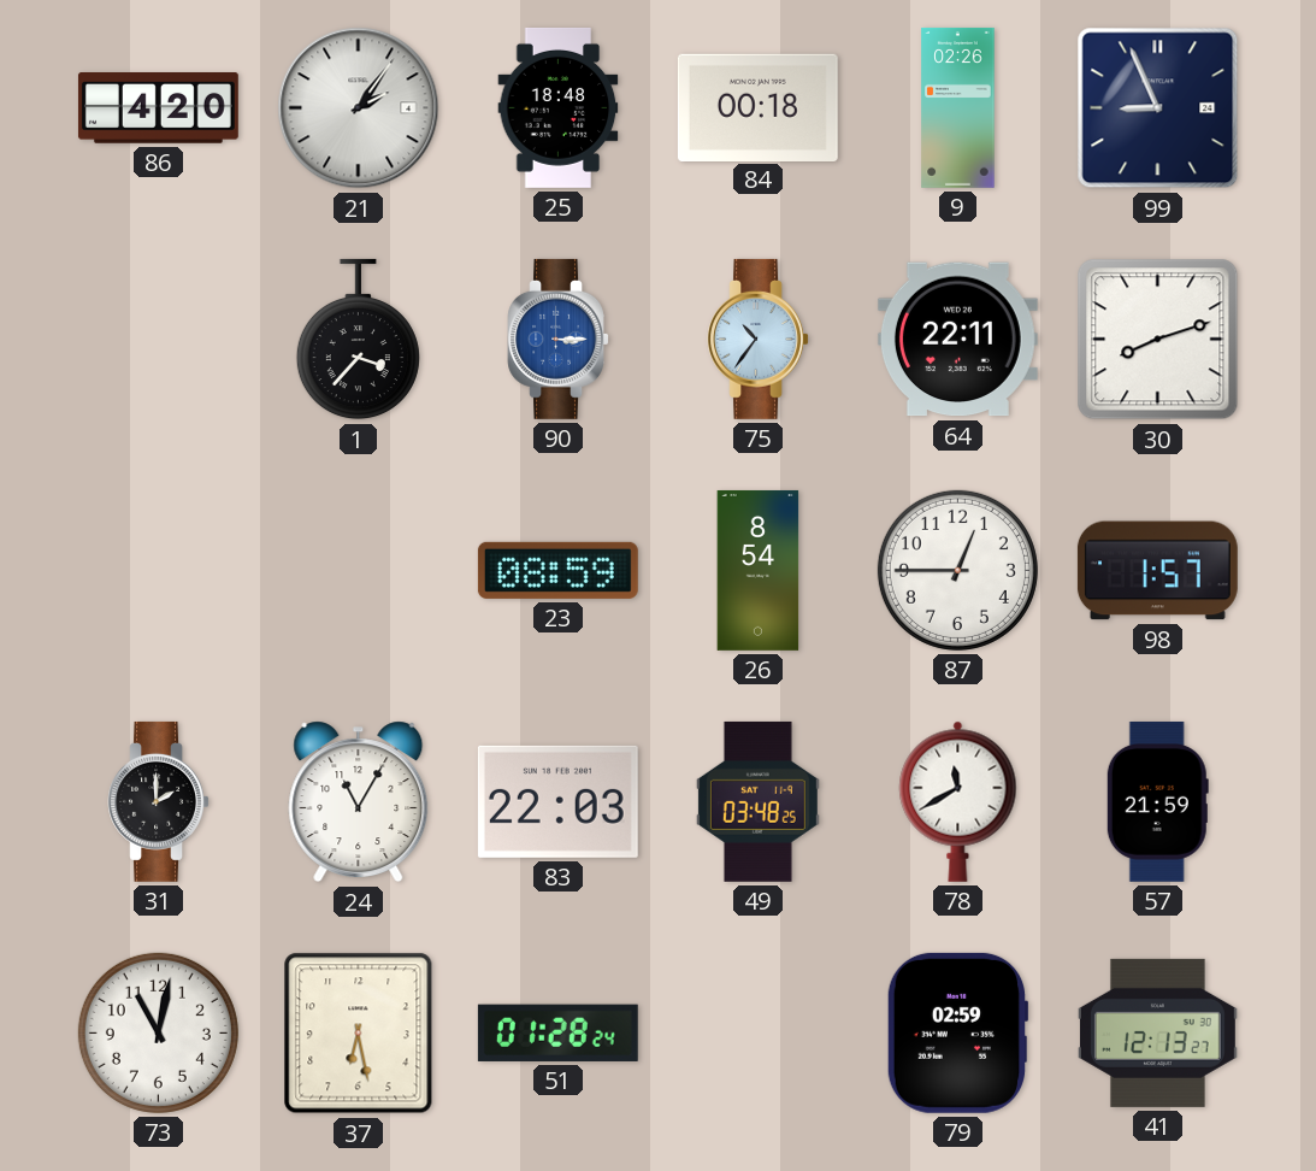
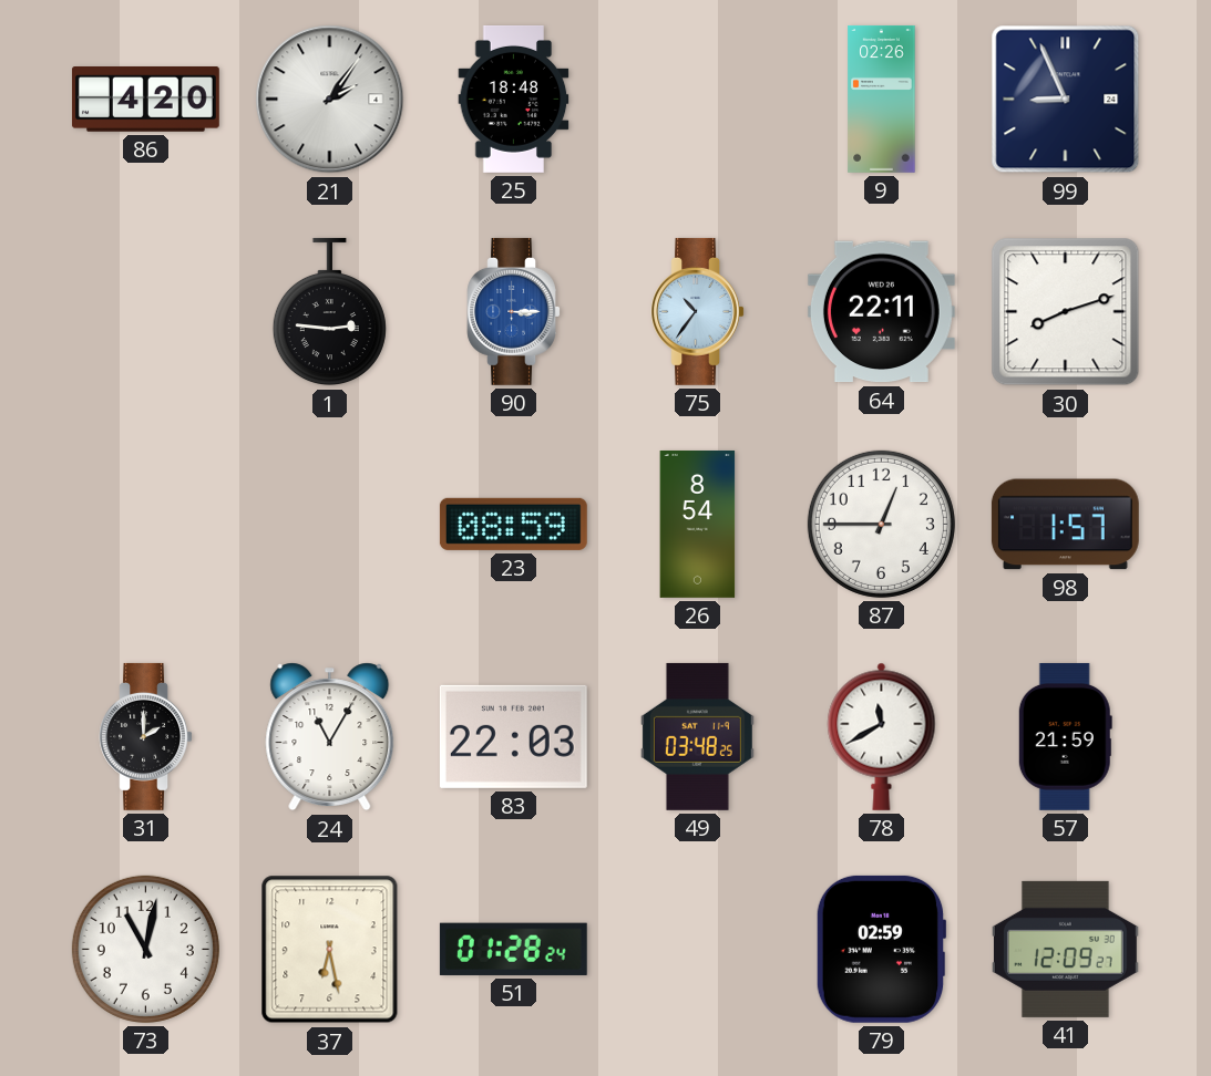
84: 00:18 -> none
1: 3:37 -> 2:46
41: 12:13 -> 12:09
